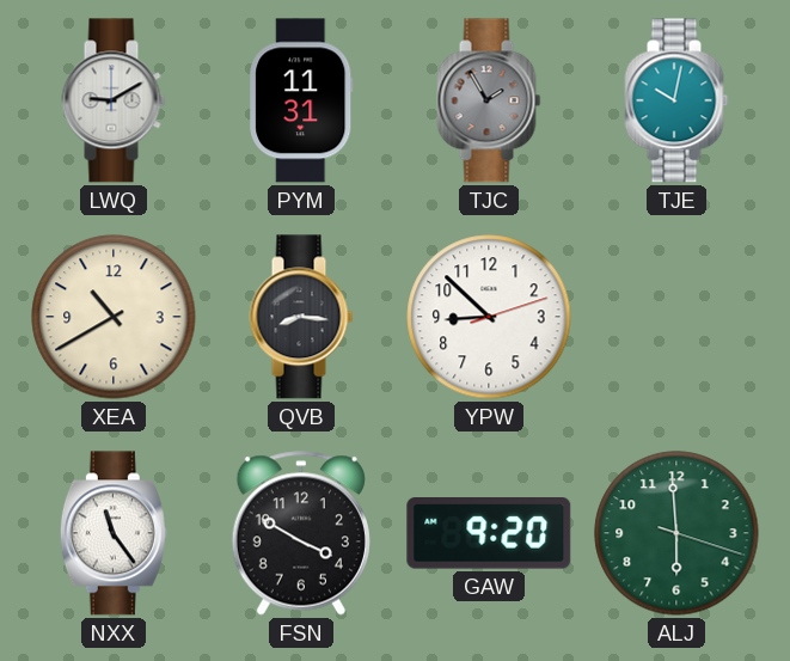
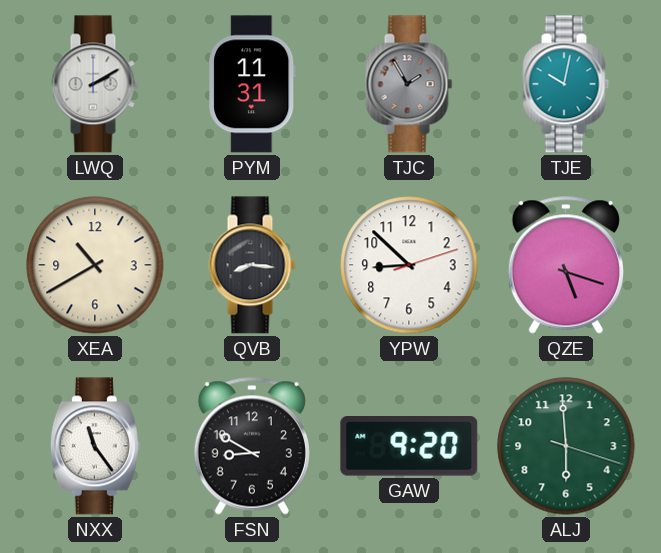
LWQ: 9:10 -> 2:10
QZE: none -> 5:18
FSN: 3:50 -> 8:50
